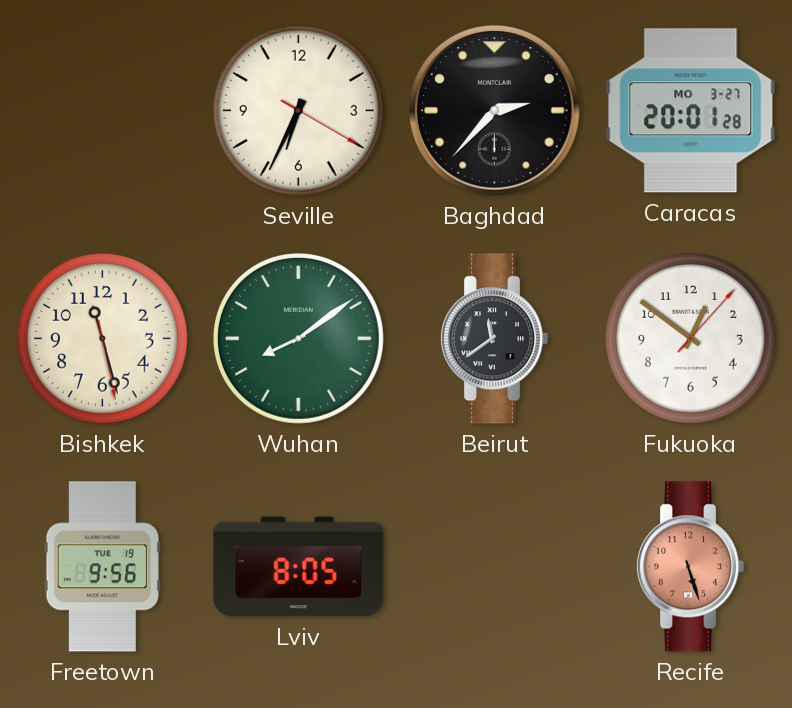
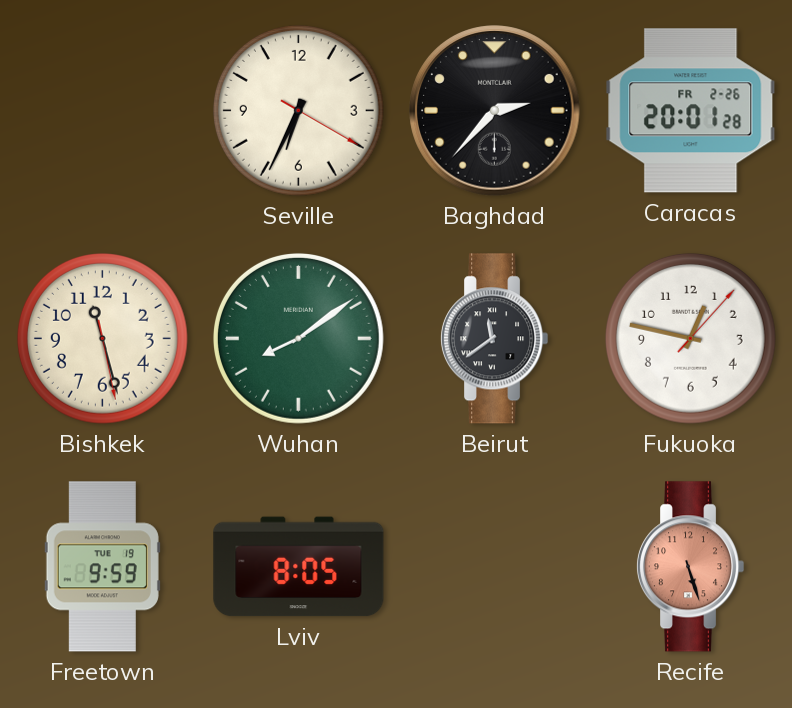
Caracas date: MO 3-27 -> FR 2-26
Fukuoka: 12:51 -> 12:47
Freetown: 9:56 -> 9:59
